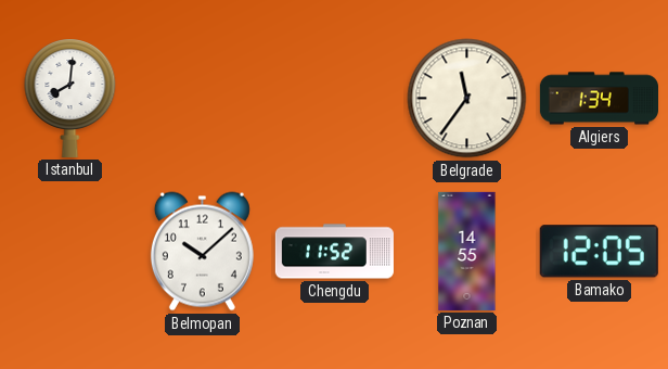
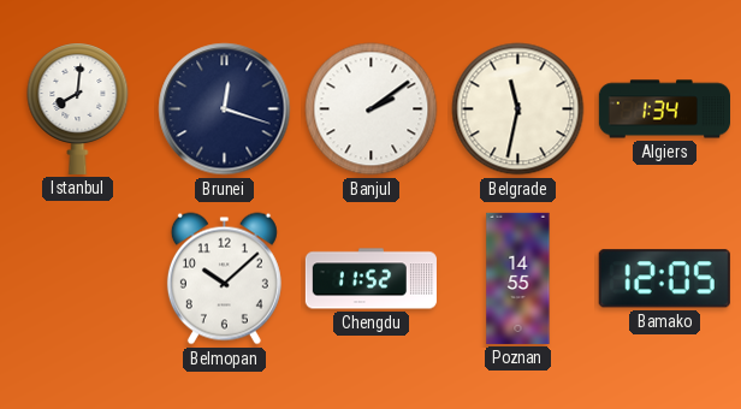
Brunei: none -> 12:18
Banjul: none -> 2:09
Belgrade: 11:36 -> 11:32
